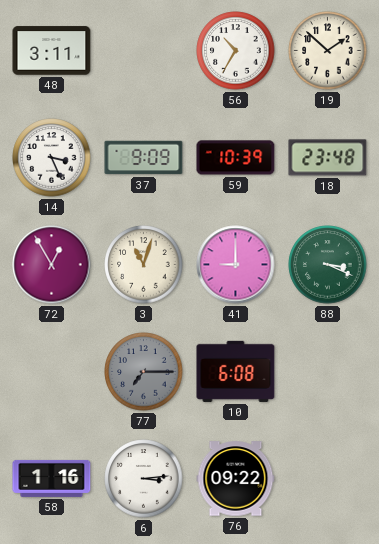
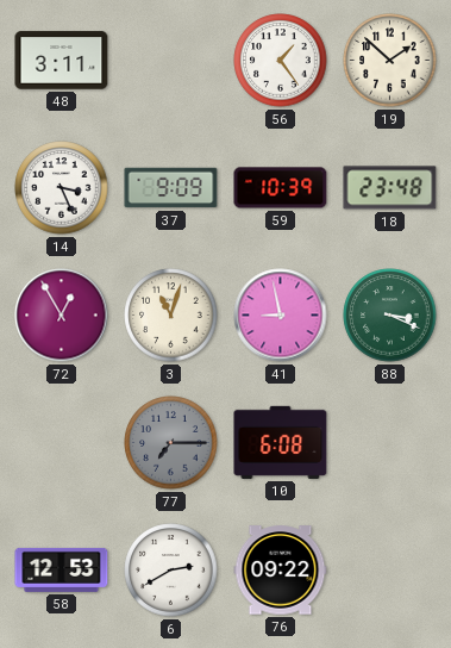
56: 10:35 -> 1:24
41: 9:00 -> 8:58
58: 1:16 -> 12:53
6: 3:14 -> 2:40
